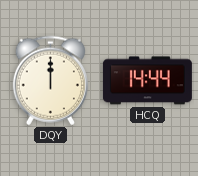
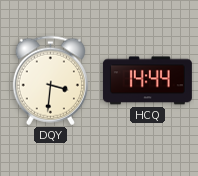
DQY: 12:00 -> 3:31
